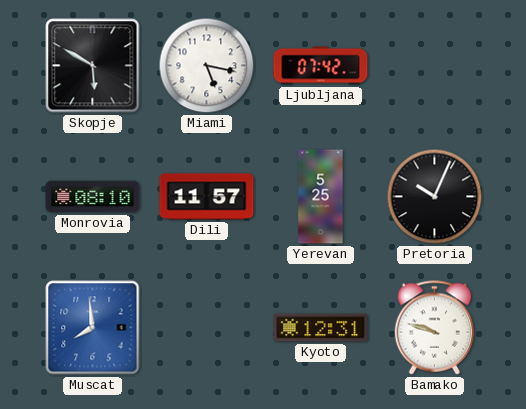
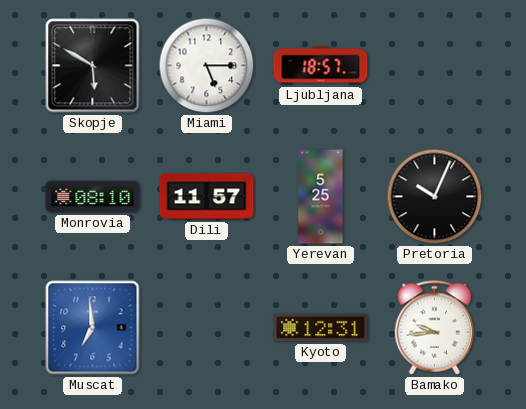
Miami: 5:17 -> 5:15
Ljubljana: 07:42 -> 18:57
Muscat: 7:59 -> 6:59
Bamako: 9:48 -> 9:44
